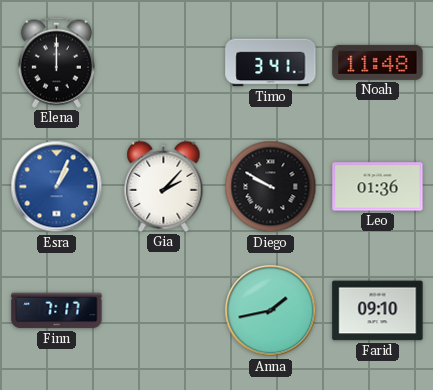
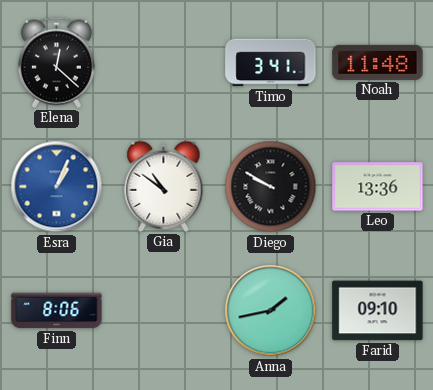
Elena: 12:00 -> 12:22
Gia: 2:07 -> 10:51
Leo: 01:36 -> 13:36
Finn: 7:17 -> 8:06
